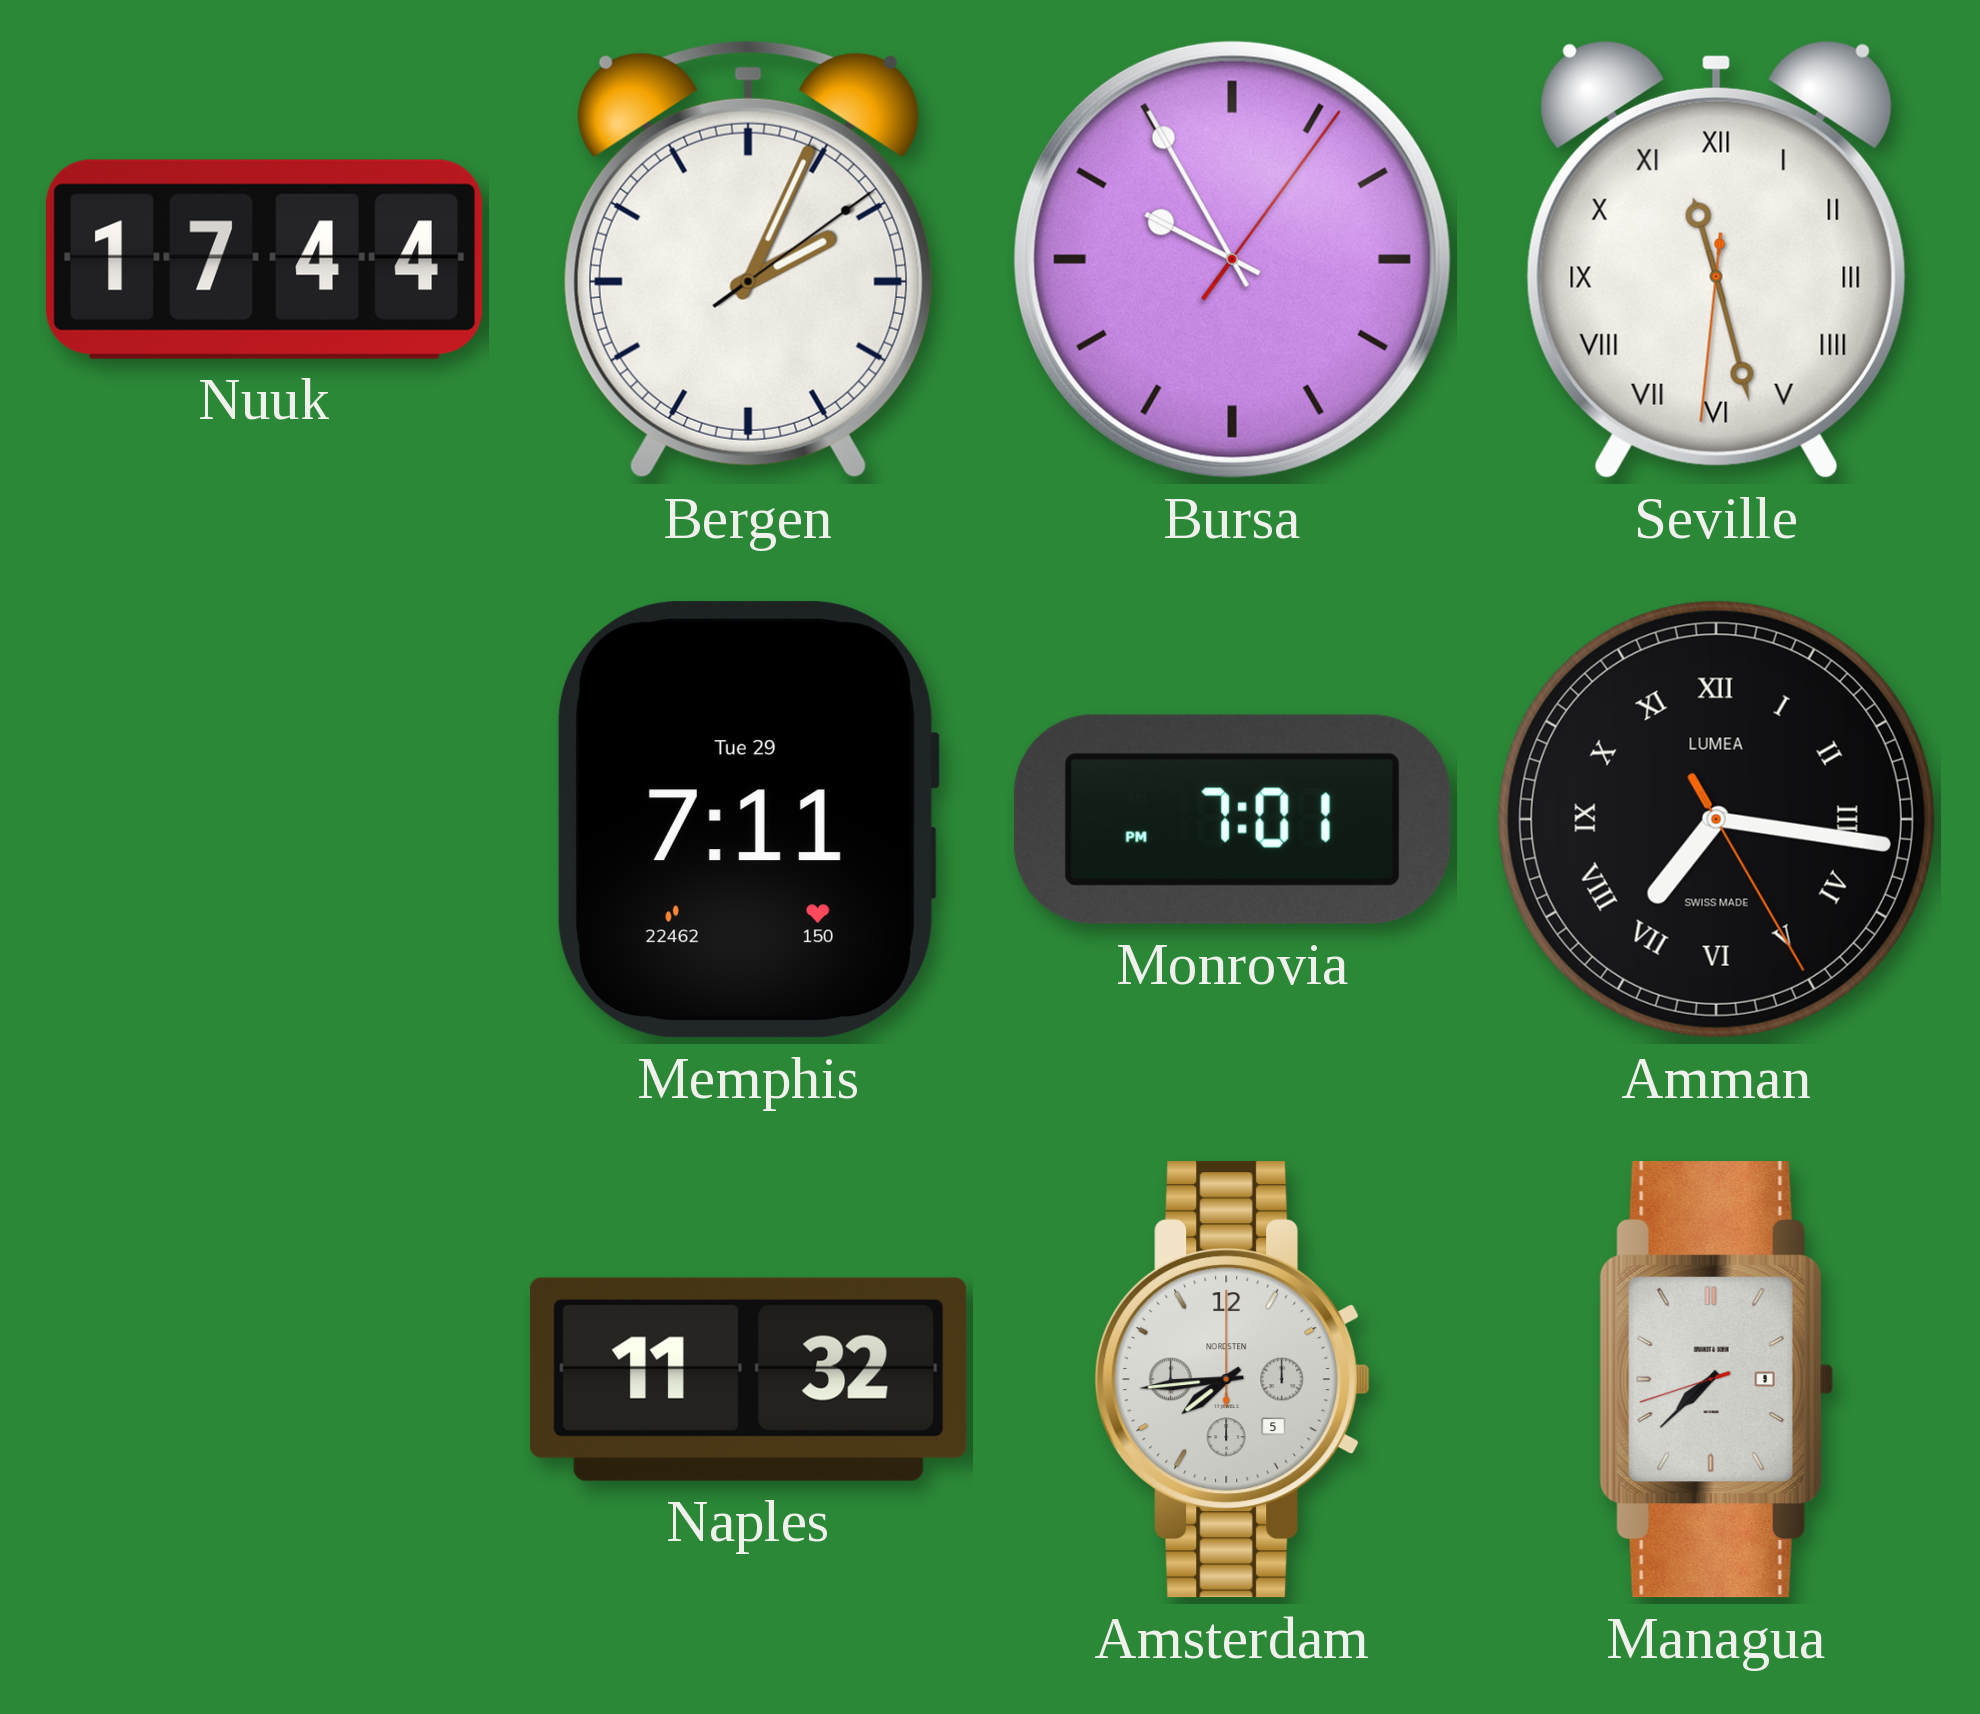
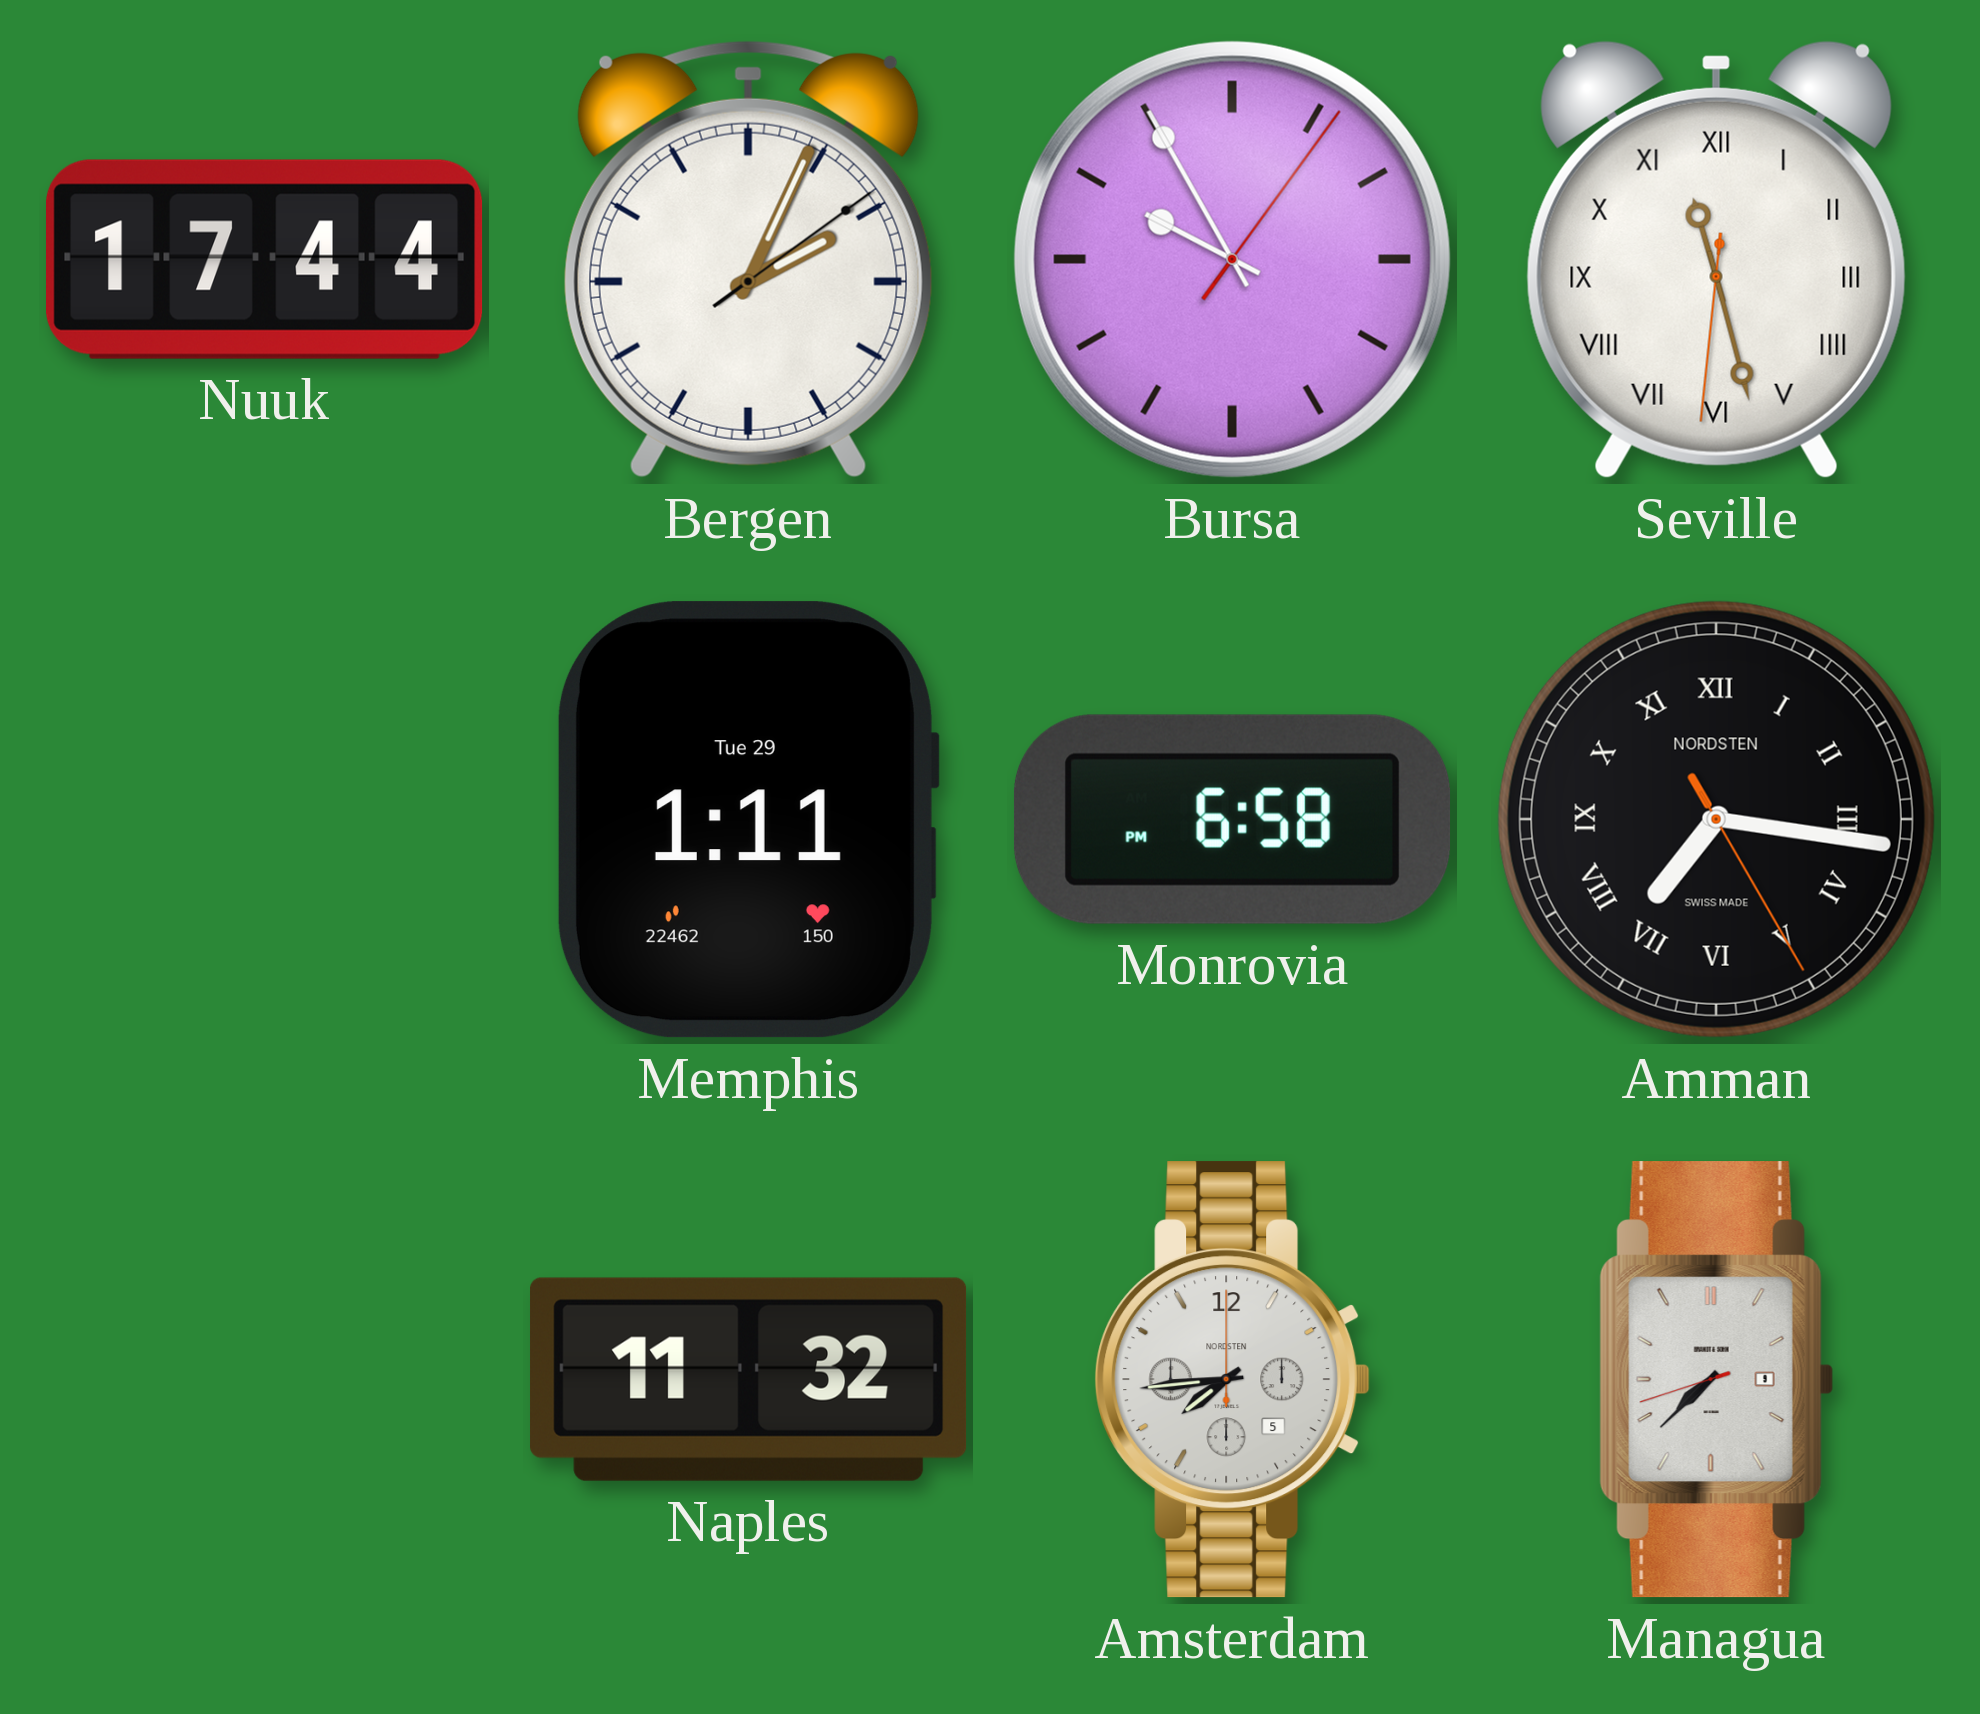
Memphis: 7:11 -> 1:11
Monrovia: 7:01 -> 6:58
Amman brand: LUMEA -> NORDSTEN
